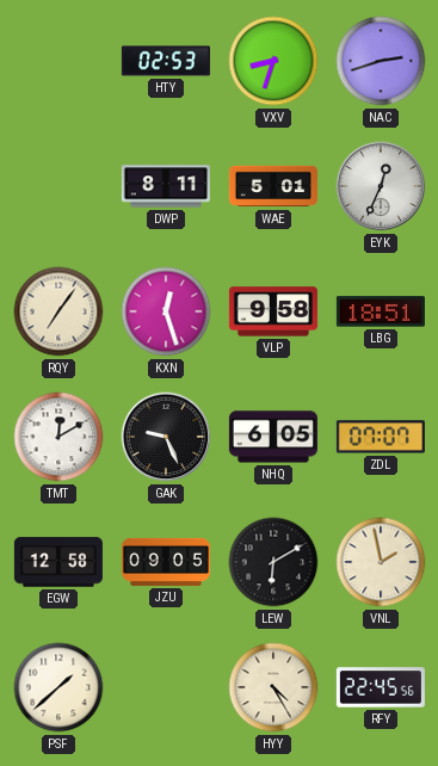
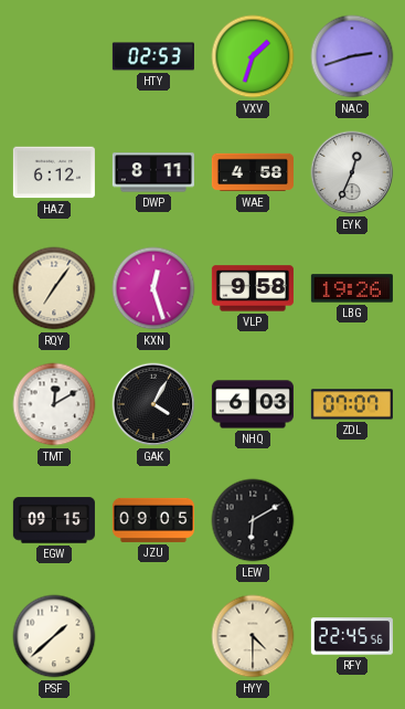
VXV: 8:33 -> 1:33
HAZ: none -> 6:12
WAE: 5:01 -> 4:58
LBG: 18:51 -> 19:26
GAK: 9:26 -> 4:05
NHQ: 6:05 -> 6:03
EGW: 12:58 -> 09:15
VNL: 1:58 -> none
HYY: 4:25 -> 4:30
